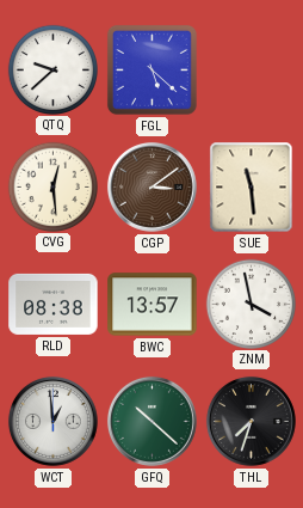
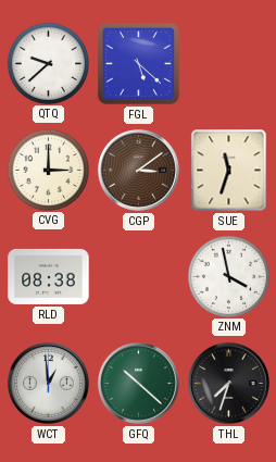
CVG: 12:29 -> 3:00
SUE: 11:29 -> 11:33
BWC: 13:57 -> none
